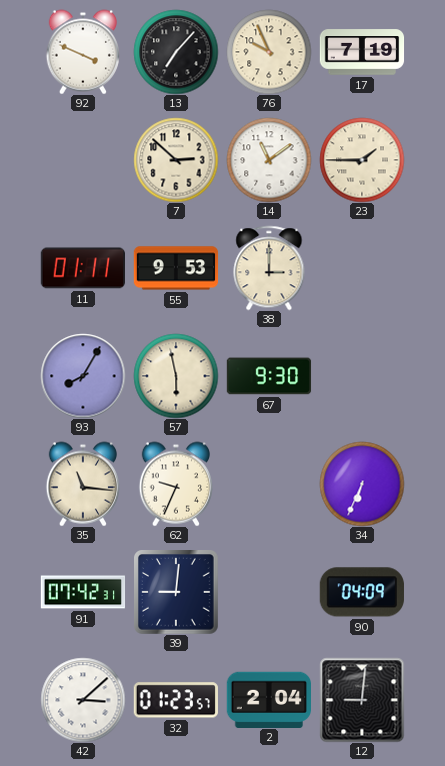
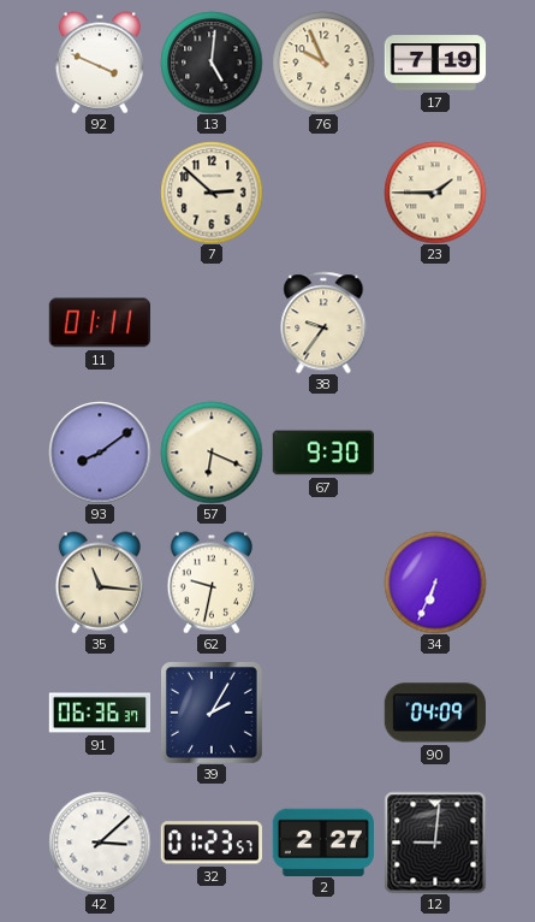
13: 7:07 -> 5:01
14: 11:09 -> none
55: 9:53 -> none
38: 3:00 -> 9:36
93: 8:05 -> 8:09
57: 5:58 -> 6:19
62: 9:34 -> 9:32
91: 07:42 -> 06:36
39: 9:01 -> 2:05
2: 2:04 -> 2:27
